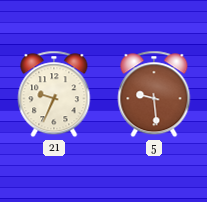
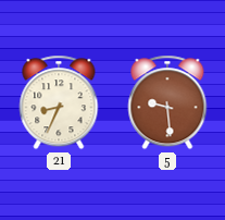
21: 9:34 -> 8:34
